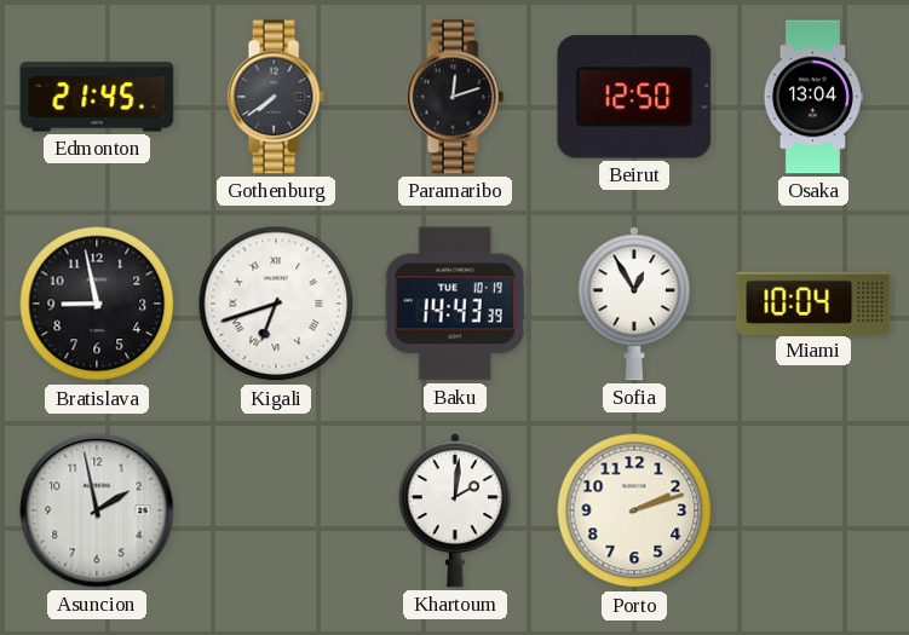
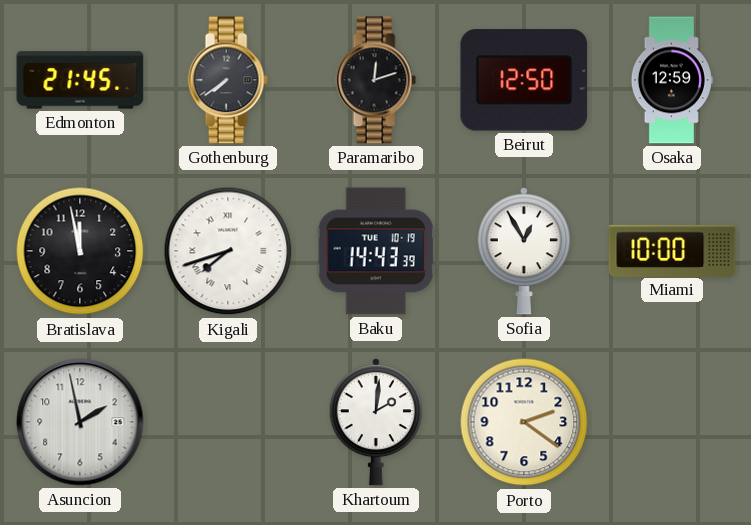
Osaka: 13:04 -> 12:59
Bratislava: 8:58 -> 11:58
Kigali: 6:42 -> 7:42
Miami: 10:04 -> 10:00
Porto: 2:12 -> 2:21
